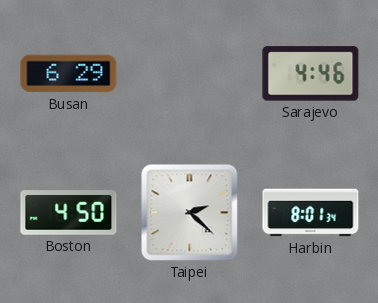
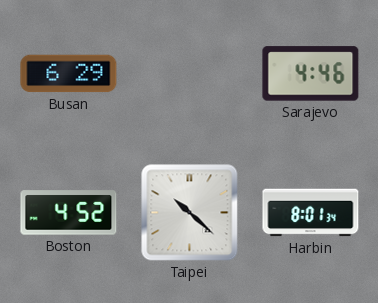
Boston: 4:50 -> 4:52
Taipei: 2:22 -> 10:22
